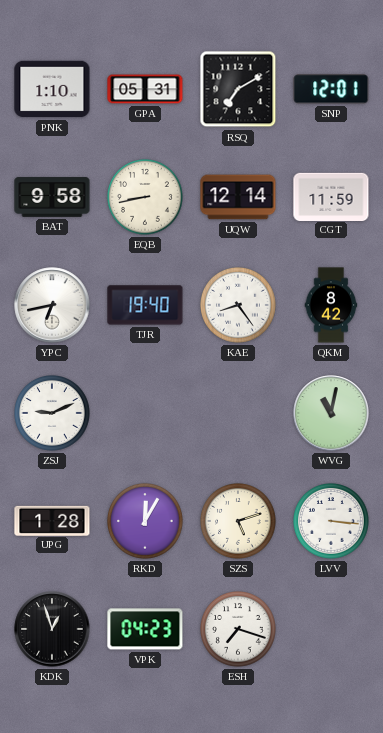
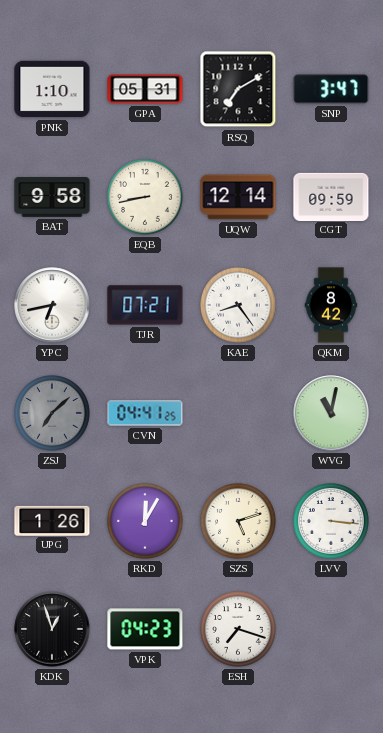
SNP: 12:01 -> 3:47
CGT: 11:59 -> 09:59
TJR: 19:40 -> 07:21
ZSJ: 9:11 -> 7:08
ZSJ dial: white -> grey
CVN: none -> 04:41
UPG: 1:28 -> 1:26
